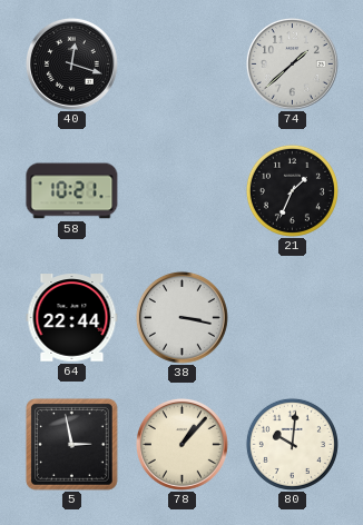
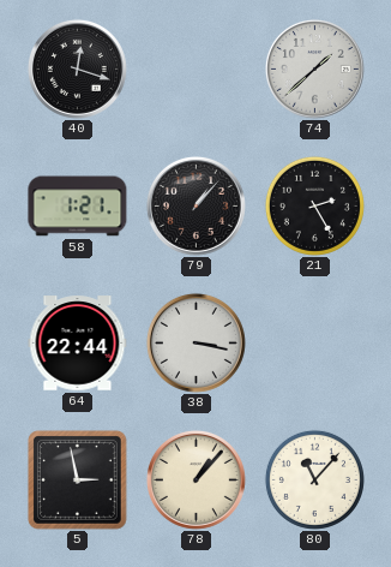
58: 10:21 -> 1:21
79: none -> 1:07
21: 1:34 -> 2:25
80: 10:01 -> 11:07
